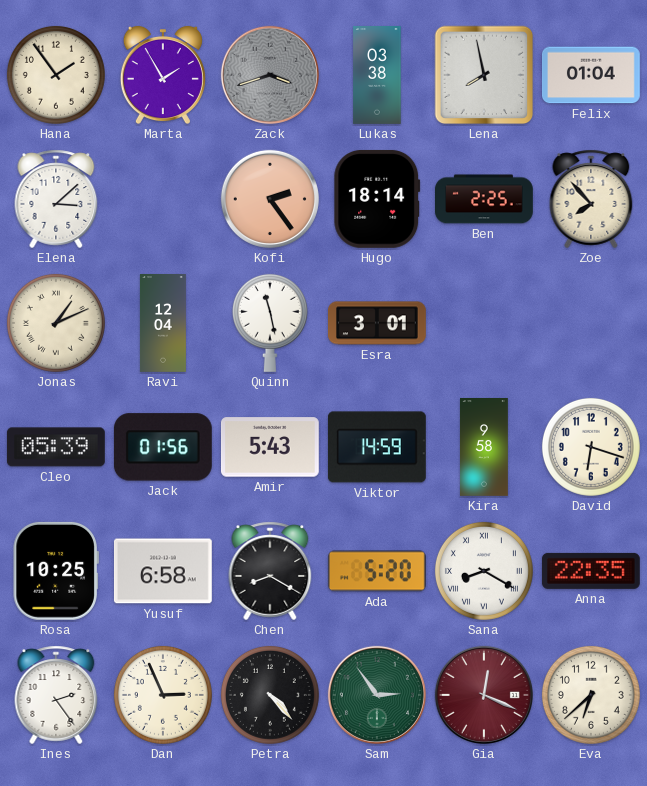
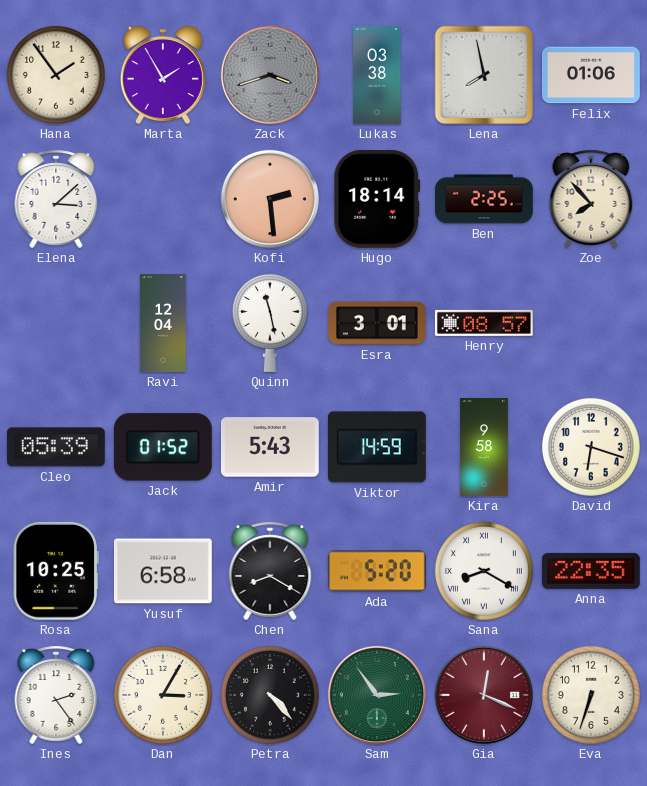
Felix: 01:04 -> 01:06
Kofi: 2:24 -> 2:29
Jonas: 1:11 -> none
Henry: none -> 08:57
Jack: 01:56 -> 01:52
Dan: 2:56 -> 3:05
Eva: 6:38 -> 6:33
